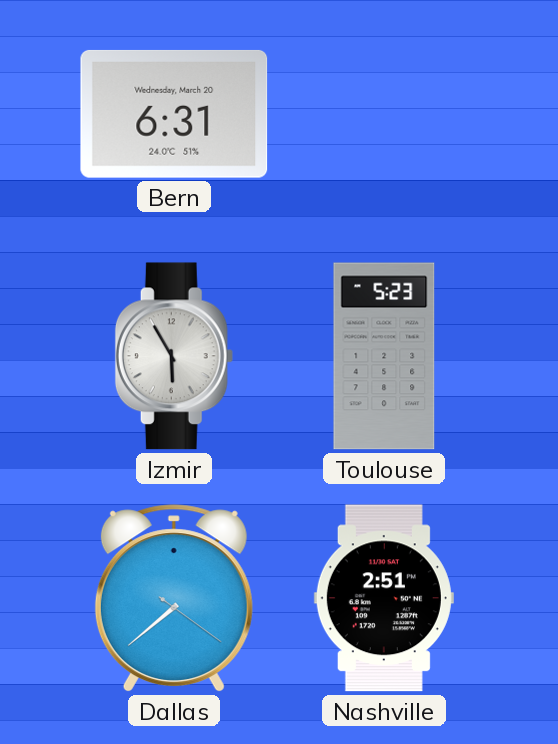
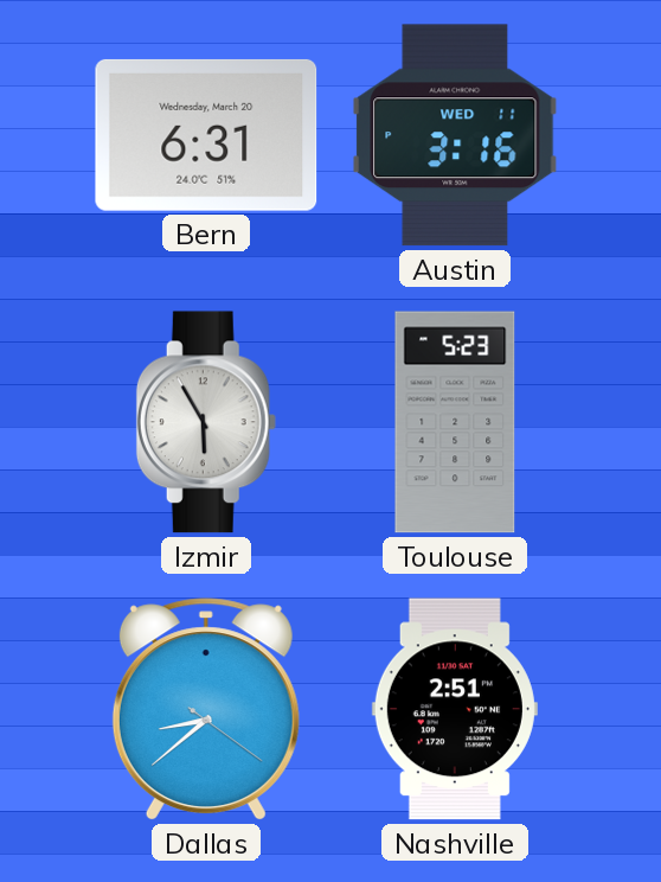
Austin: none -> 3:16
Dallas: 7:38 -> 8:38
